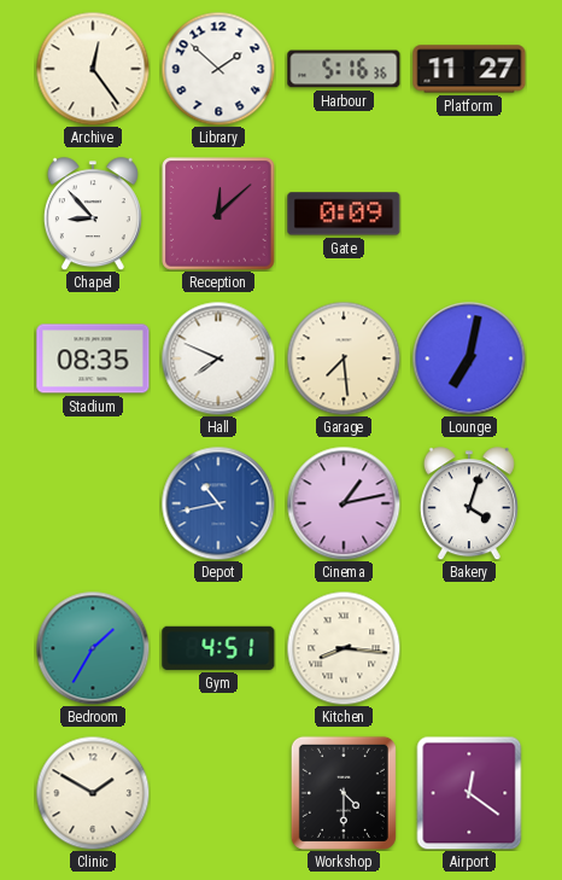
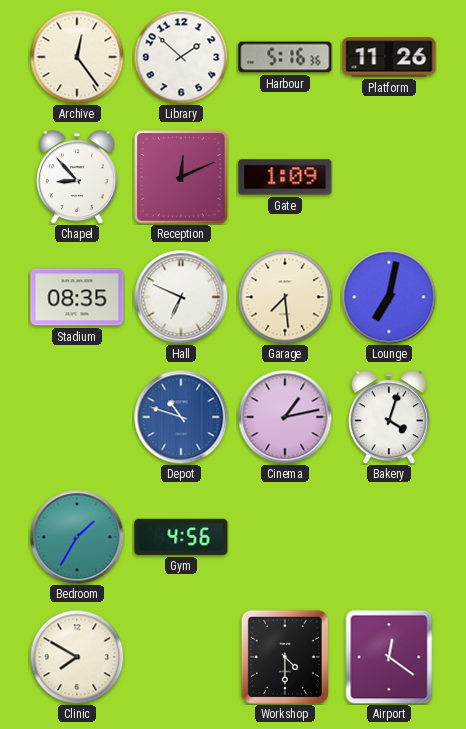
Platform: 11:27 -> 11:26
Reception: 12:08 -> 12:11
Gate: 0:09 -> 1:09
Hall: 7:49 -> 6:49
Depot: 10:43 -> 10:48
Gym: 4:51 -> 4:56
Kitchen: 8:16 -> none
Clinic: 1:50 -> 7:50
